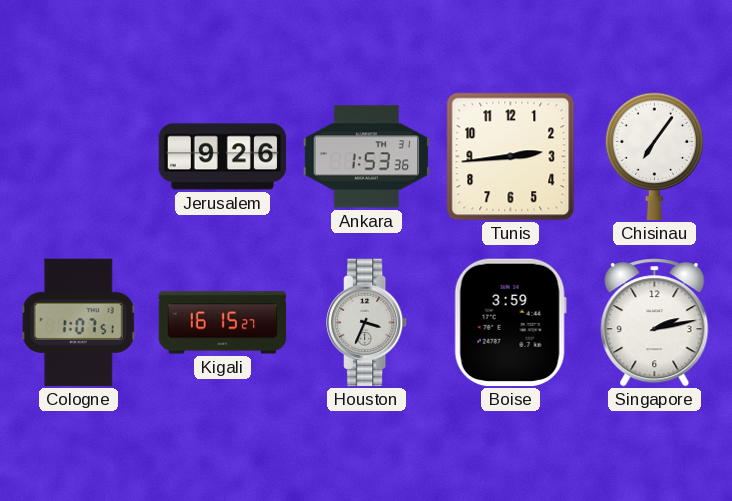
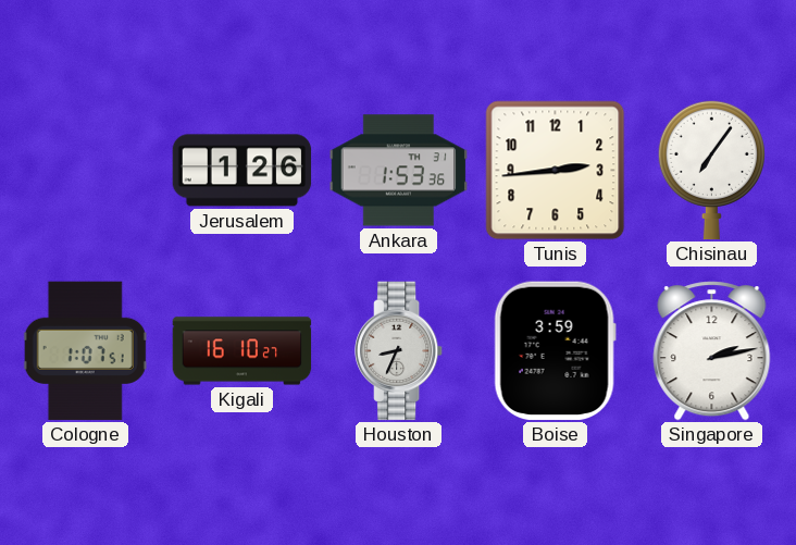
Jerusalem: 9:26 -> 1:26
Kigali: 16:15 -> 16:10
Houston: 3:34 -> 8:34
